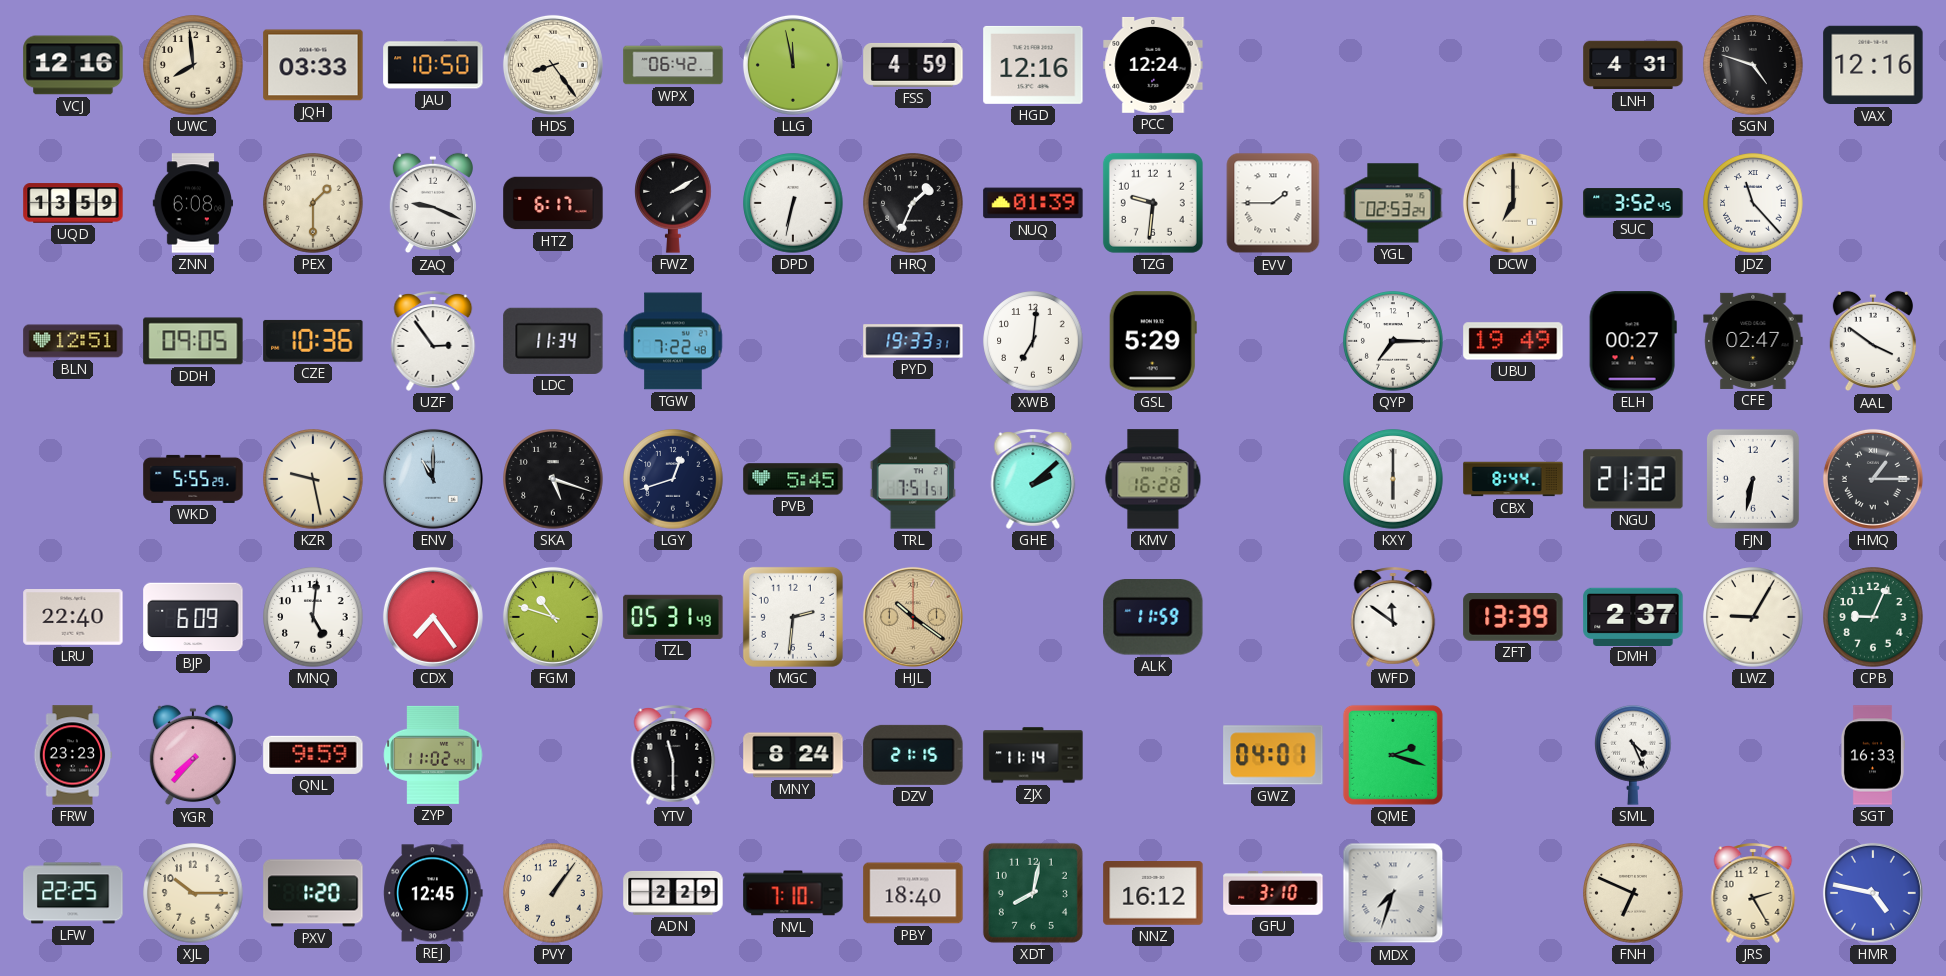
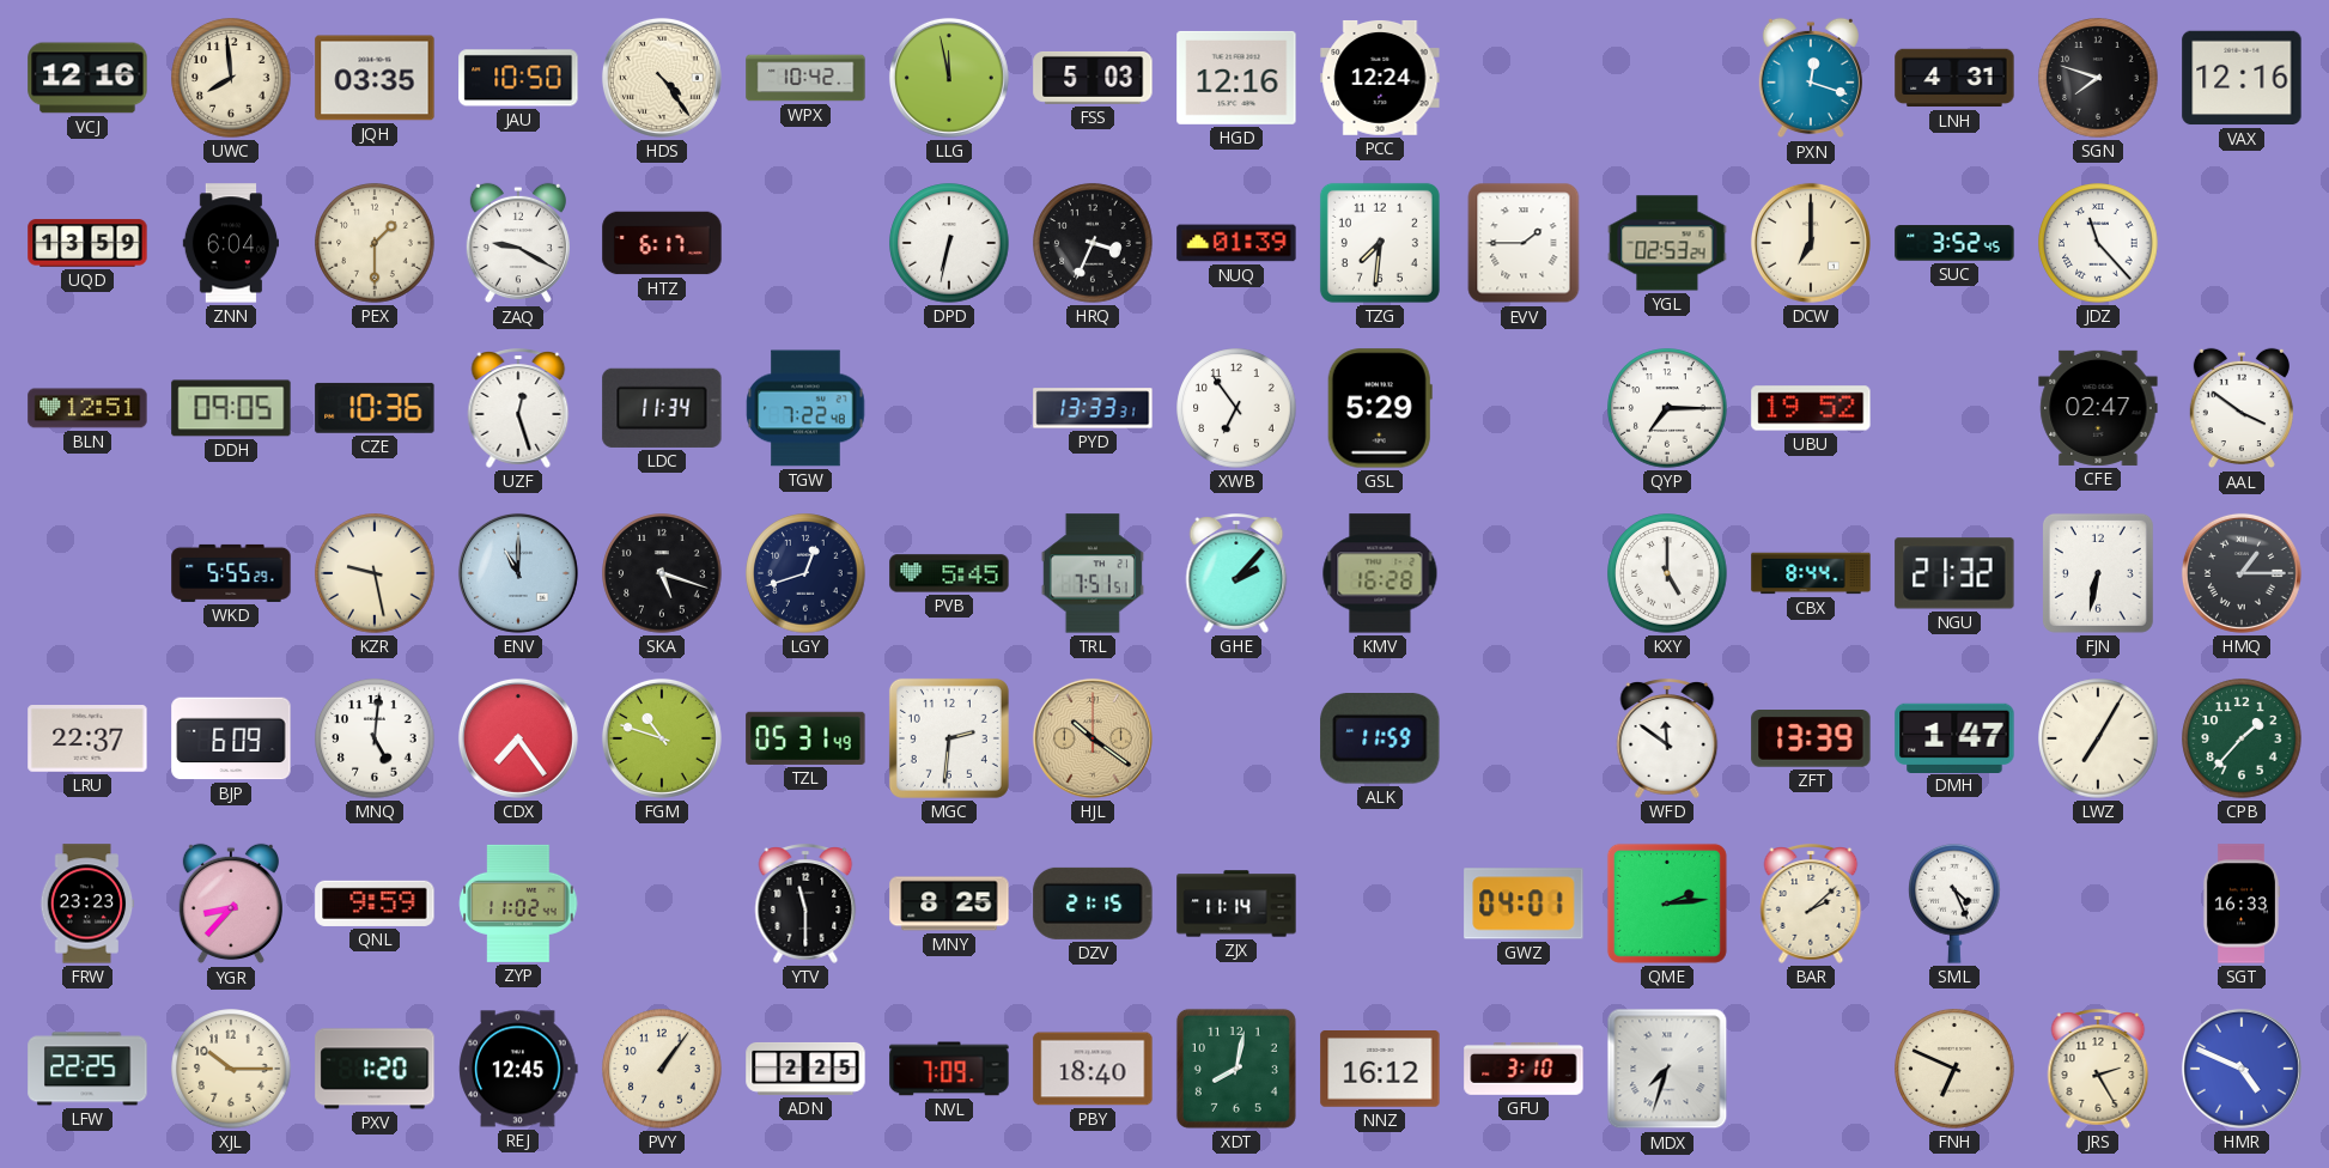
JQH: 03:33 -> 03:35
HDS: 8:24 -> 4:24
WPX: 06:42 -> 10:42
FSS: 4:59 -> 5:03
PXN: none -> 12:18
SGN: 4:48 -> 7:48
ZNN: 6:08 -> 6:04
ZAQ: 9:19 -> 9:20
FWZ: 2:10 -> none
HRQ: 1:34 -> 3:34
TZG: 9:31 -> 7:31
UZF: 2:54 -> 12:27
PYD: 19:33 -> 13:33
XWB: 7:01 -> 6:54
UBU: 19:49 -> 19:52
ELH: 00:27 -> none
GHE: 2:08 -> 2:07
KXY: 6:00 -> 5:00
LRU: 22:40 -> 22:37
DMH: 2:37 -> 1:47
LWZ: 9:05 -> 7:05
CPB: 9:04 -> 1:37
YGR: 7:37 -> 8:37
MNY: 8:24 -> 8:25
QME: 2:18 -> 2:14
BAR: none -> 2:08
ADN: 2:29 -> 2:25
NVL: 7:10 -> 7:09
HMR: 4:47 -> 4:49
